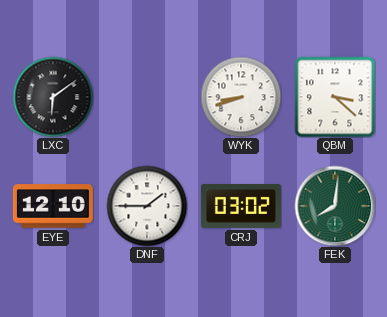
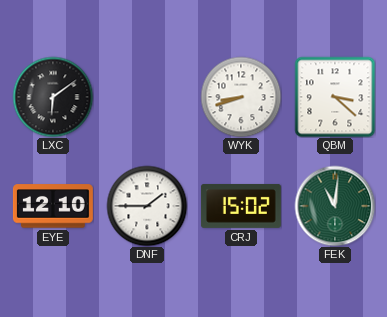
CRJ: 03:02 -> 15:02
FEK: 8:01 -> 11:01
